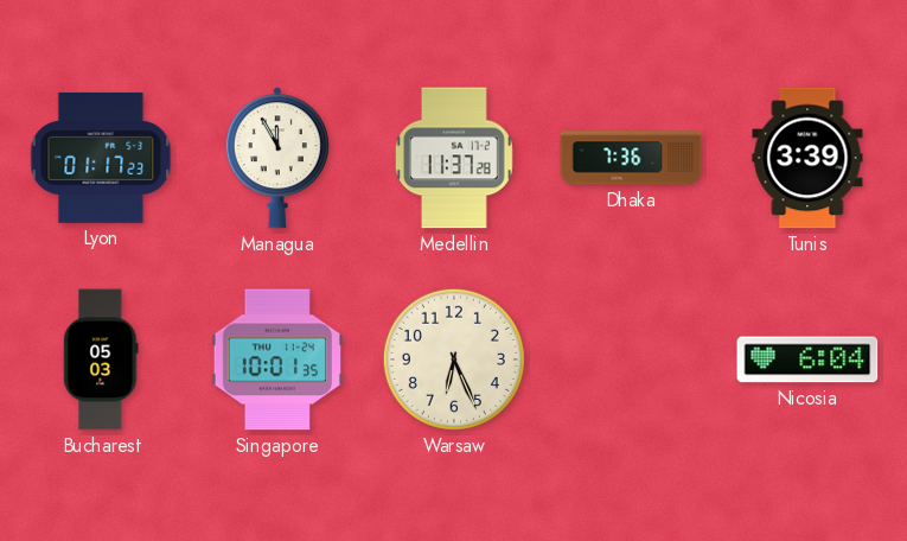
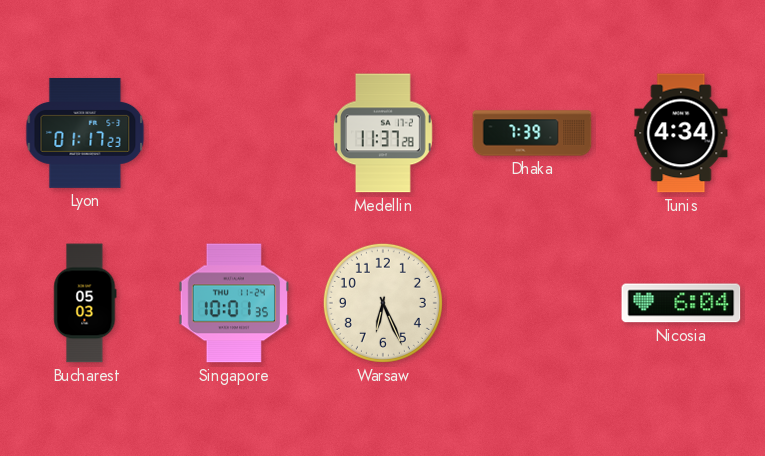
Managua: 11:55 -> none
Dhaka: 7:36 -> 7:39
Tunis: 3:39 -> 4:34
